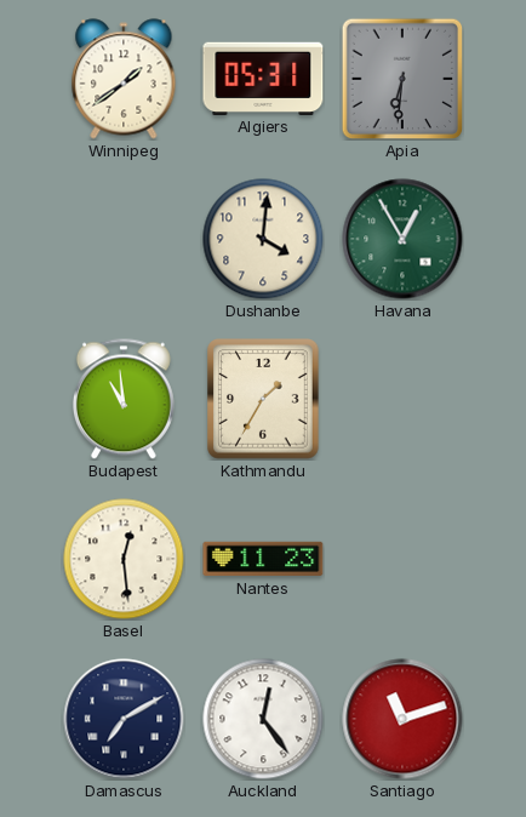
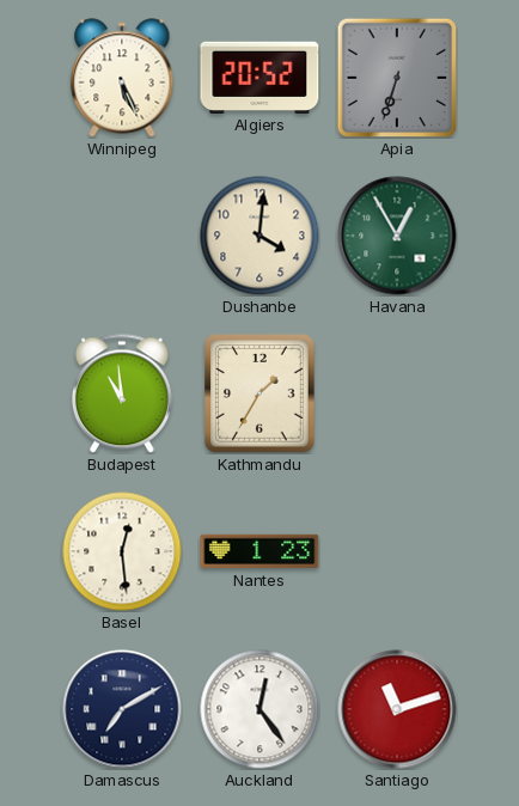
Winnipeg: 1:39 -> 5:26
Algiers: 05:31 -> 20:52
Apia: 6:31 -> 6:33
Nantes: 11:23 -> 1:23
